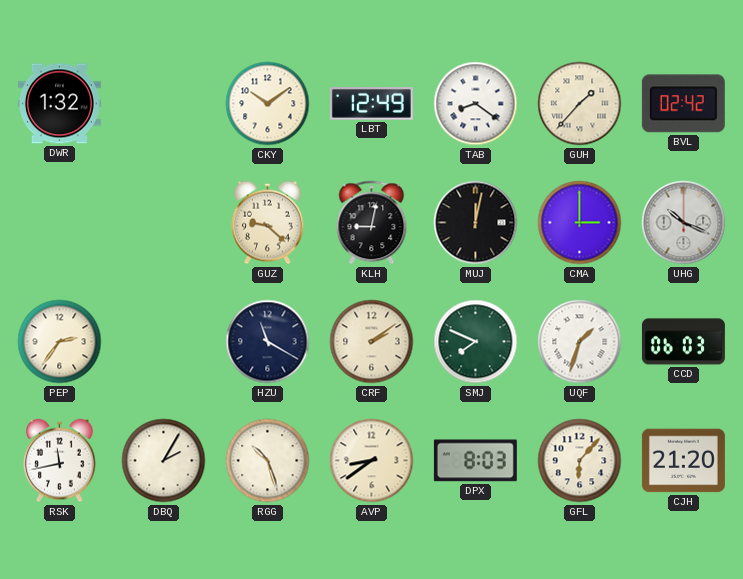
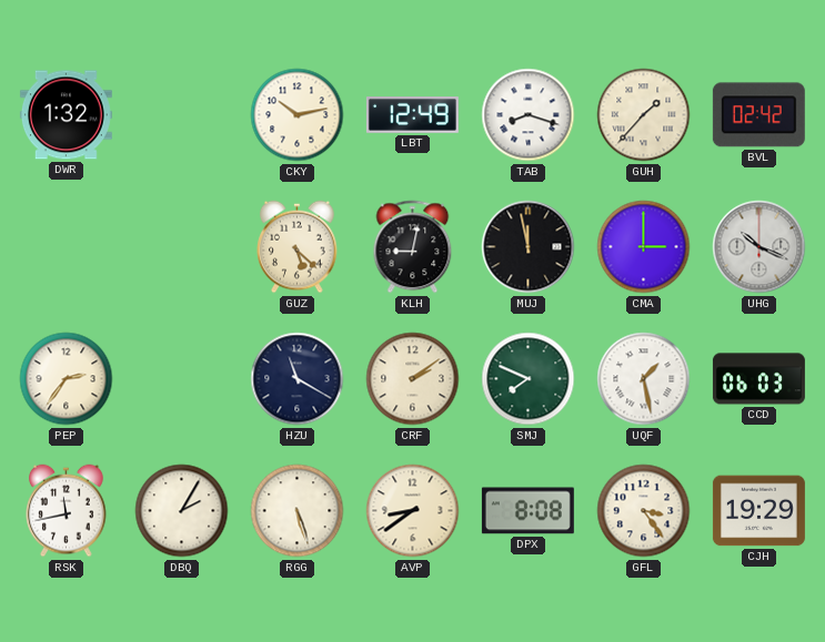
CKY: 10:09 -> 10:13
TAB: 8:21 -> 8:18
GUZ: 9:22 -> 5:22
MUJ: 12:02 -> 11:58
UQF: 1:33 -> 1:28
RGG: 10:27 -> 5:27
DPX: 8:03 -> 8:08
GFL: 6:07 -> 3:24
CJH: 21:20 -> 19:29
